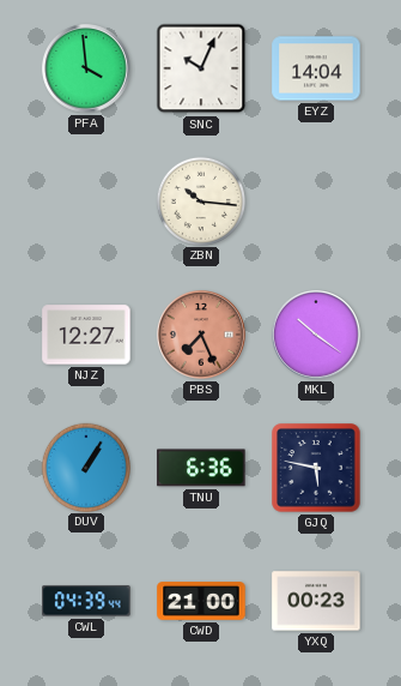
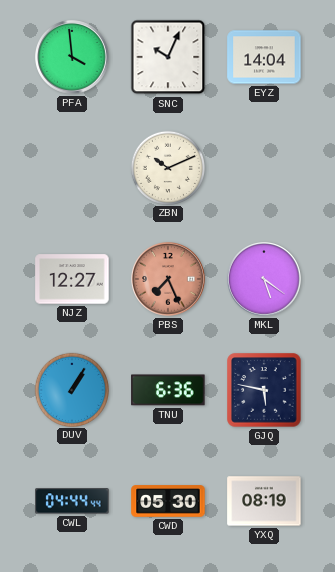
ZBN: 10:16 -> 10:11
MKL: 10:21 -> 5:21
CWL: 04:39 -> 04:44
CWD: 21:00 -> 05:30
YXQ: 00:23 -> 08:19
